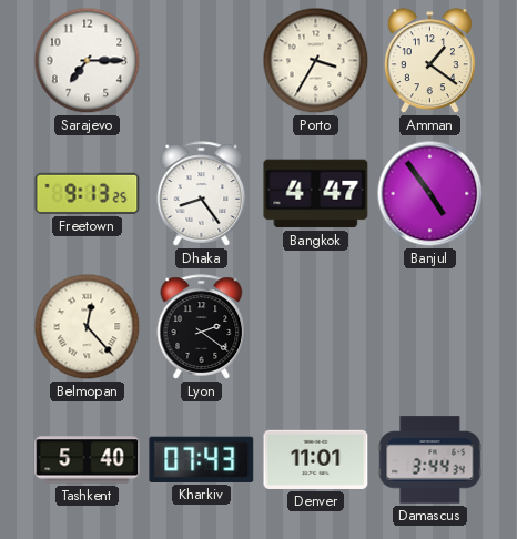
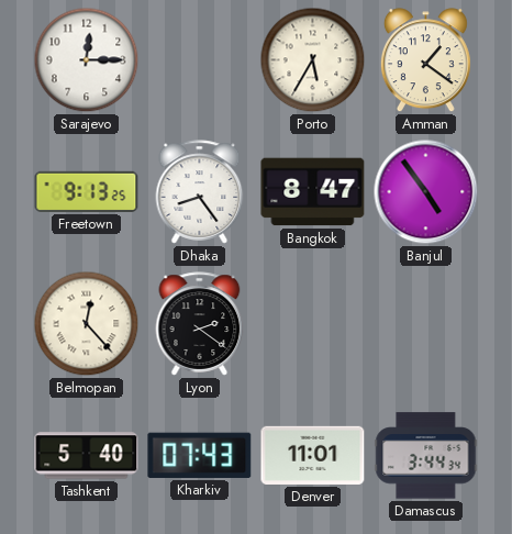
Sarajevo: 7:15 -> 12:15
Porto: 3:35 -> 5:35
Bangkok: 4:47 -> 8:47
